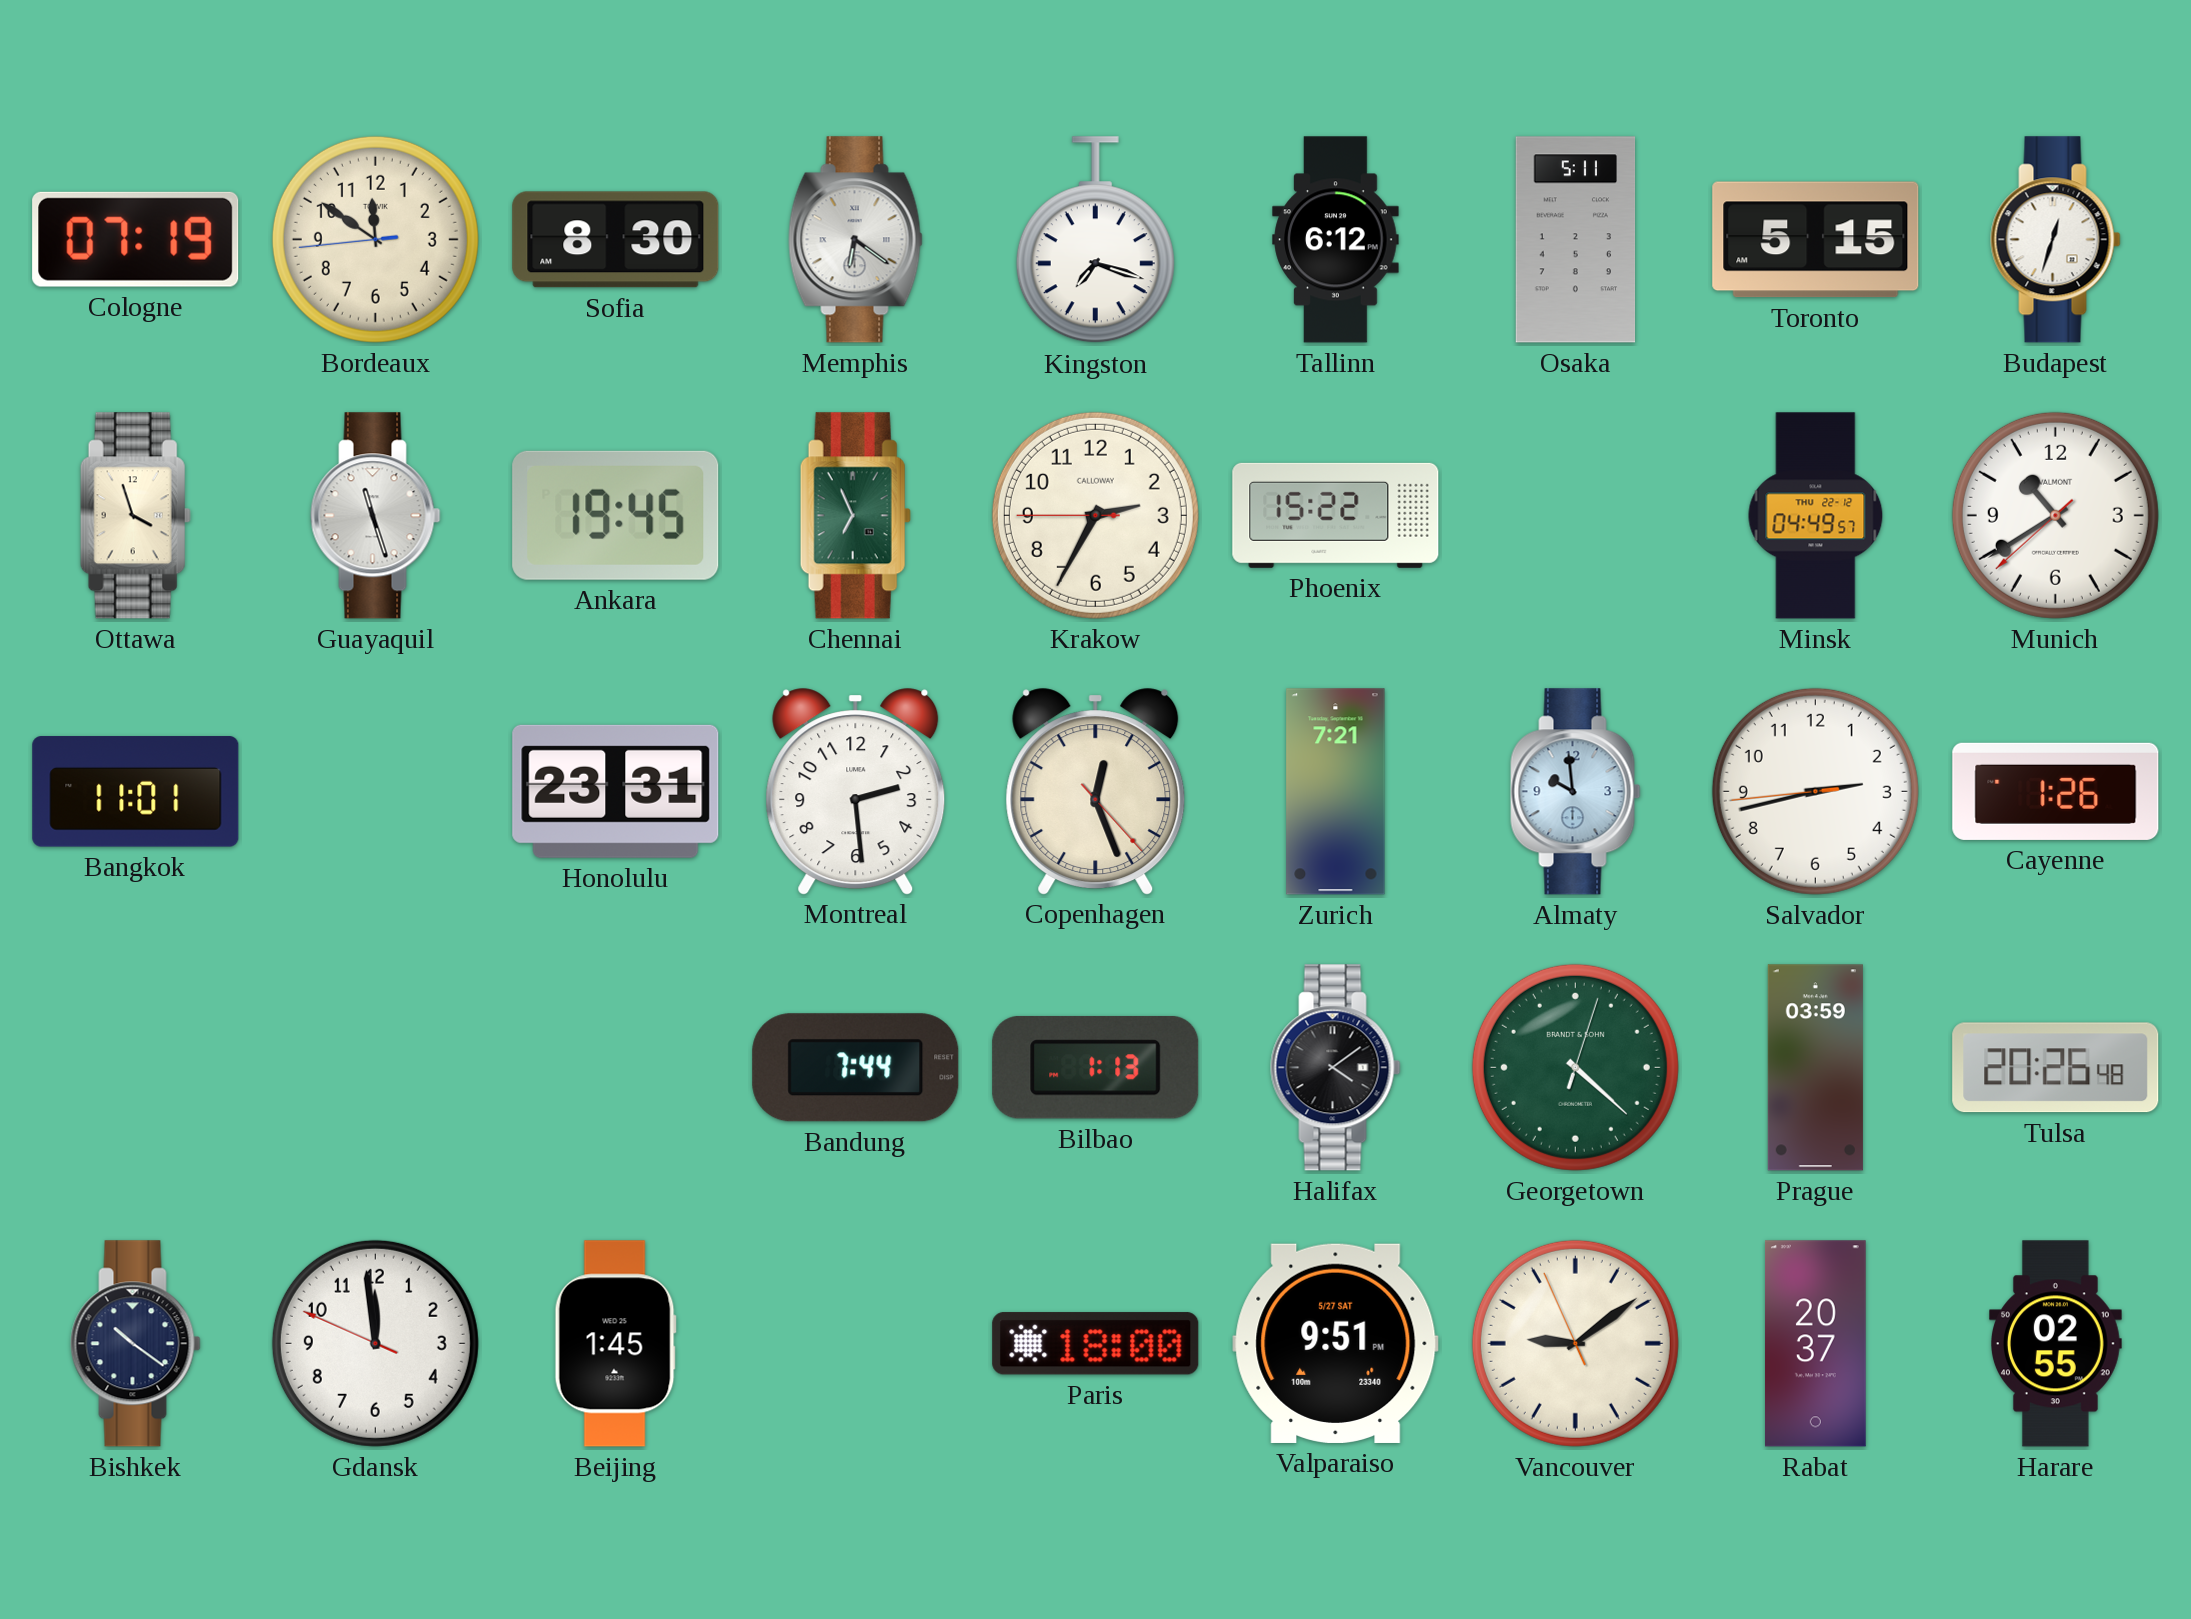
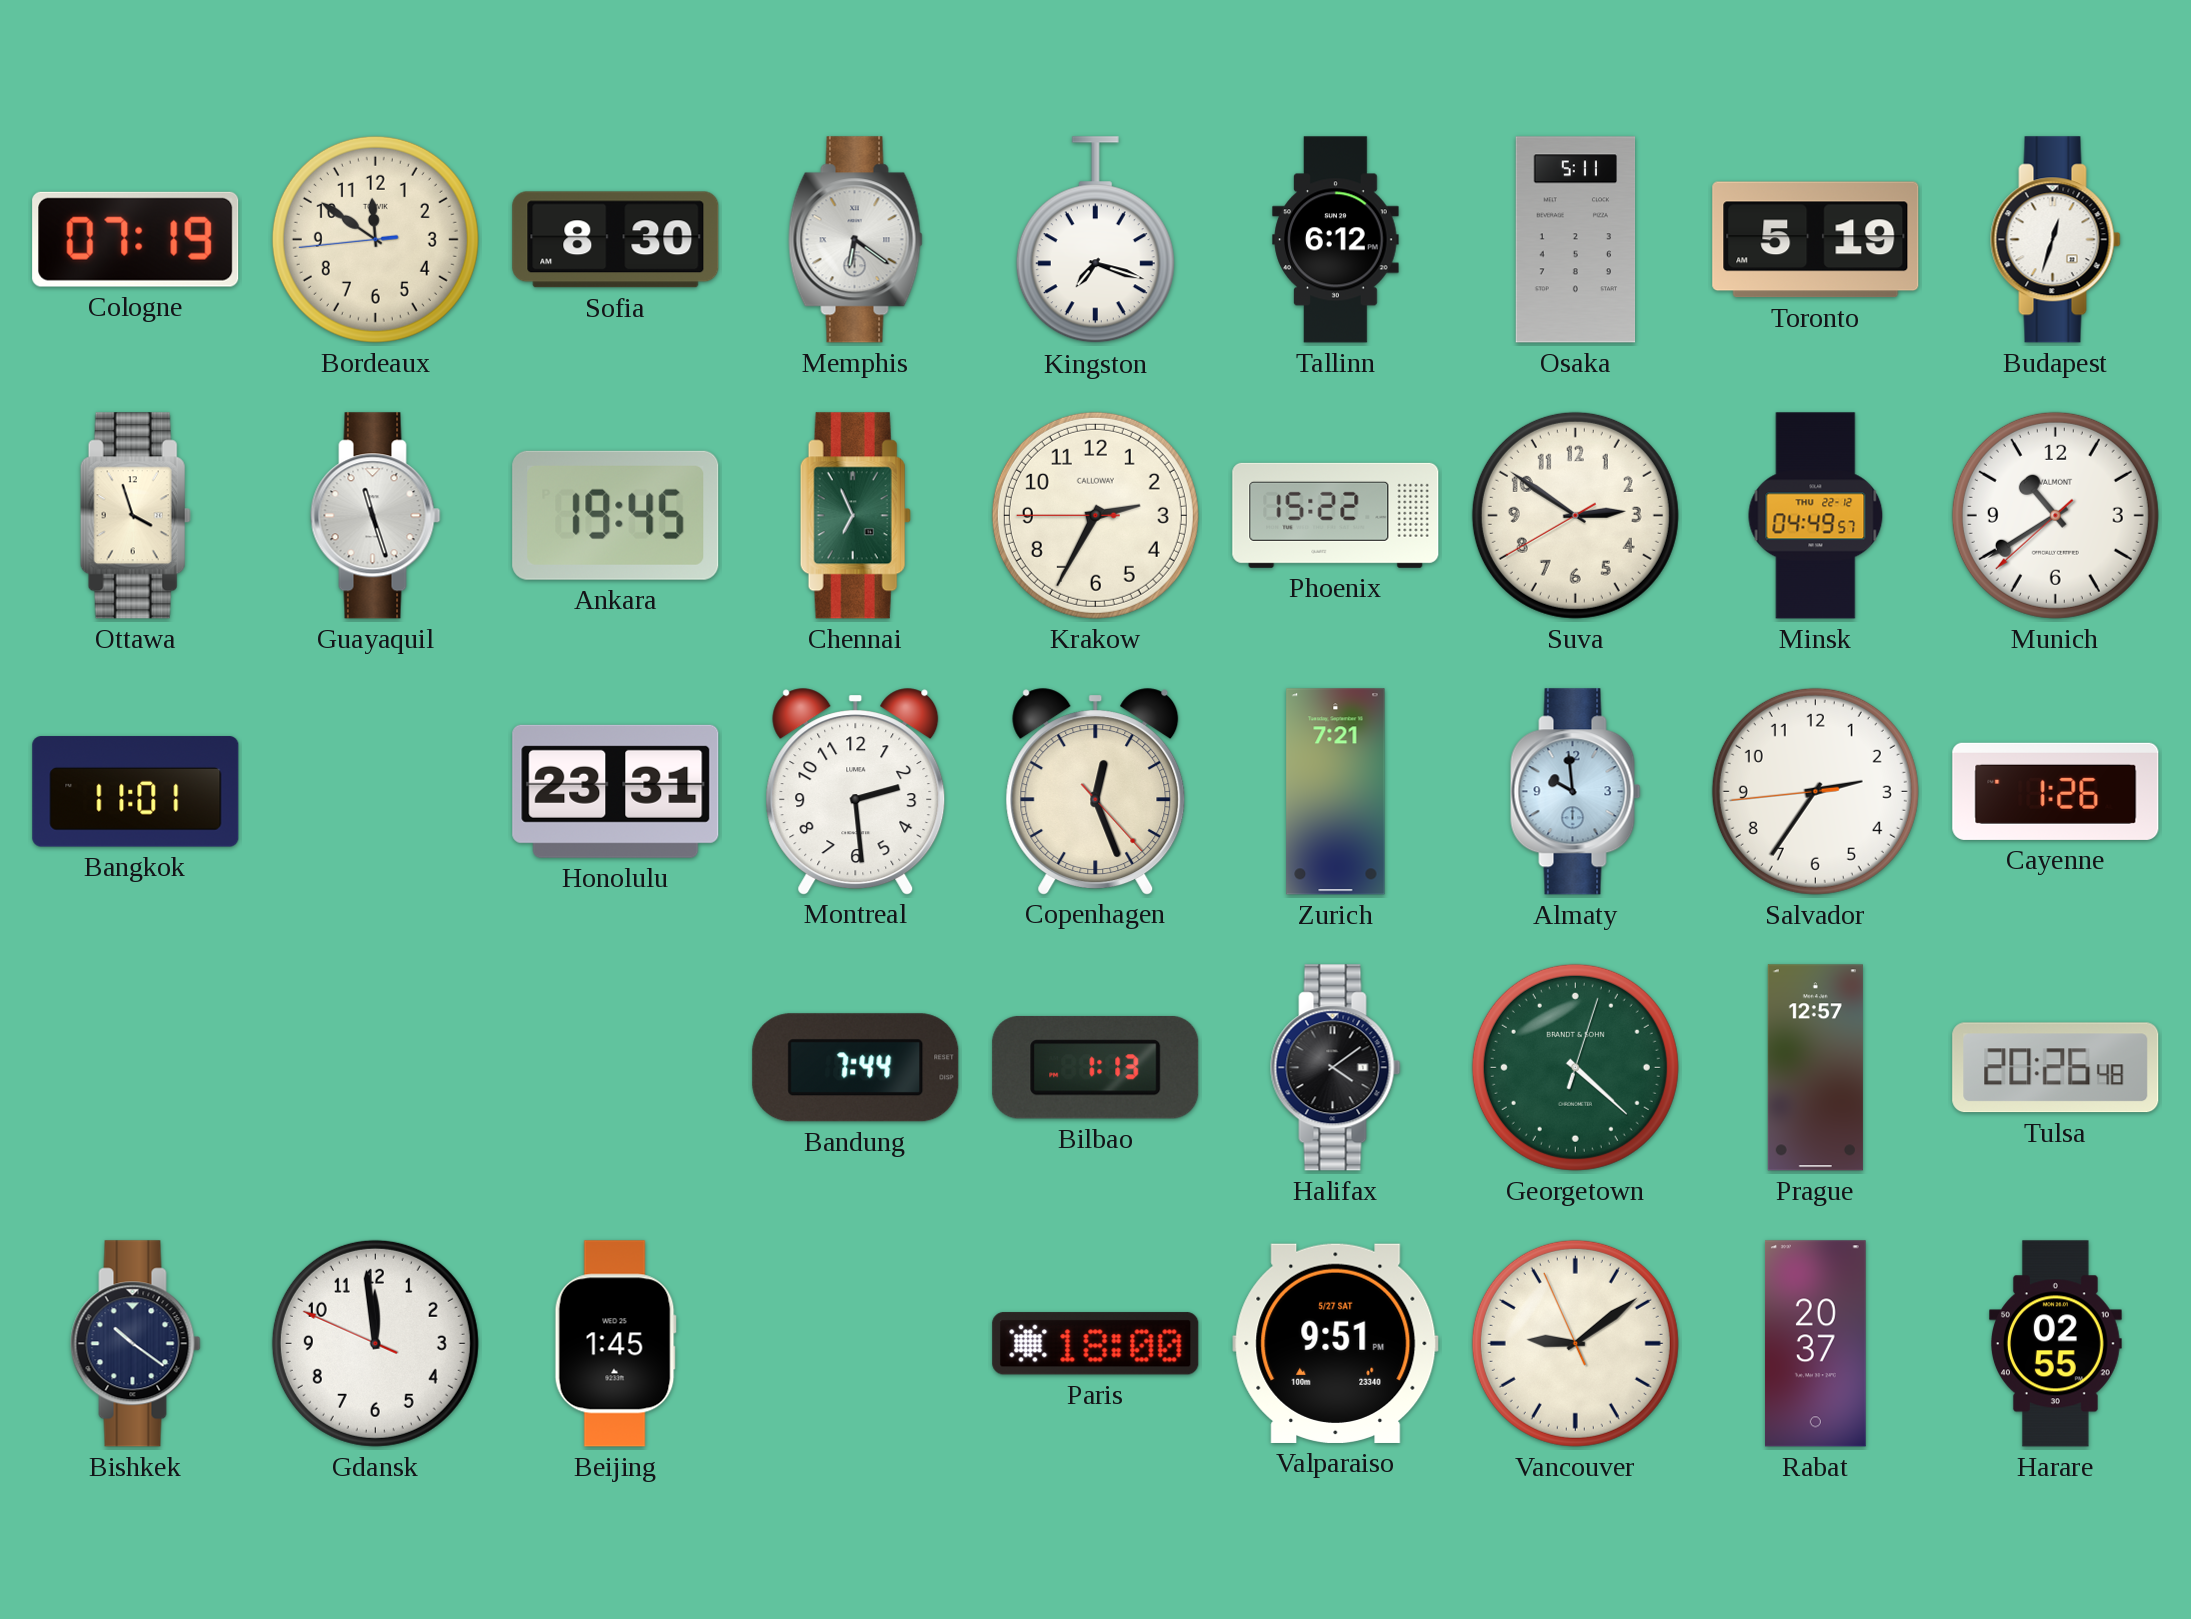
Toronto: 5:15 -> 5:19
Suva: none -> 2:50
Salvador: 2:42 -> 2:35
Prague: 03:59 -> 12:57
